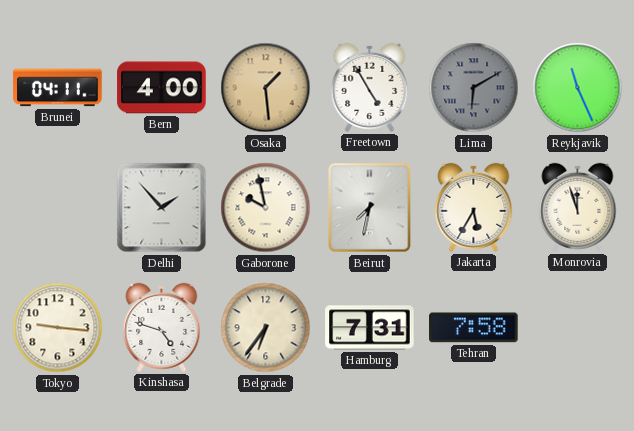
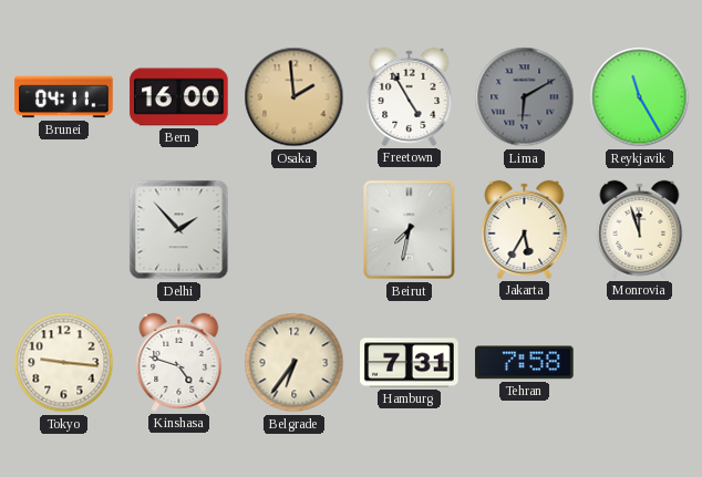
Bern: 4:00 -> 16:00
Osaka: 1:29 -> 1:59
Reykjavik: 11:26 -> 11:25
Gaborone: 9:58 -> none
